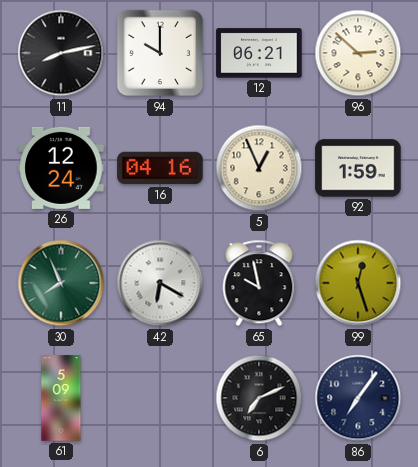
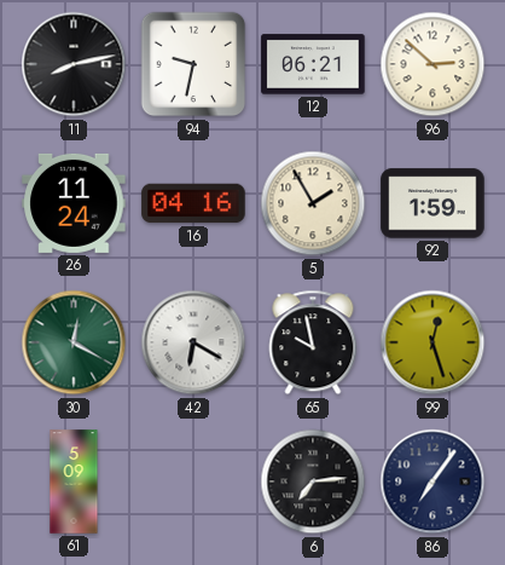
94: 10:00 -> 9:32
26: 12:24 -> 11:24
5: 12:56 -> 1:55
30: 7:56 -> 12:20
6: 7:11 -> 7:14
